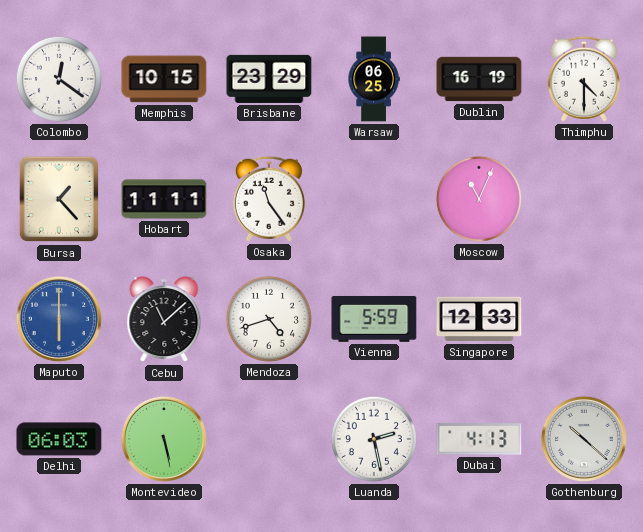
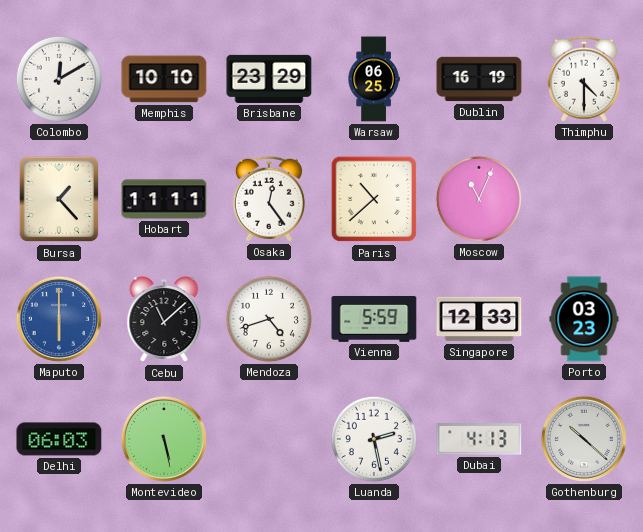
Colombo: 12:21 -> 12:10
Memphis: 10:15 -> 10:10
Osaka: 11:24 -> 12:24
Paris: none -> 10:38
Porto: none -> 03:23
